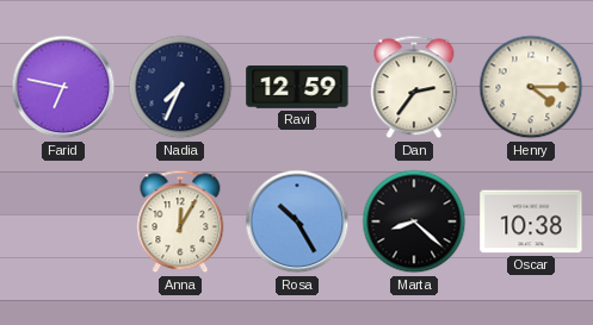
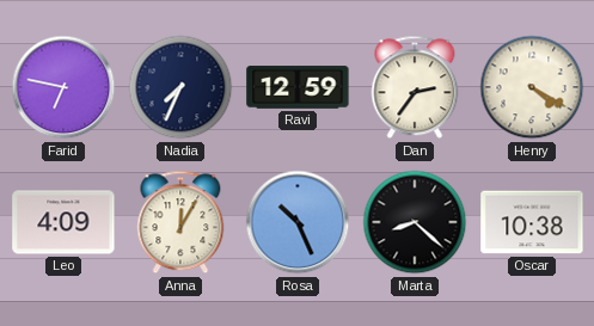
Henry: 4:15 -> 4:20
Leo: none -> 4:09
Rosa: 10:25 -> 10:26
